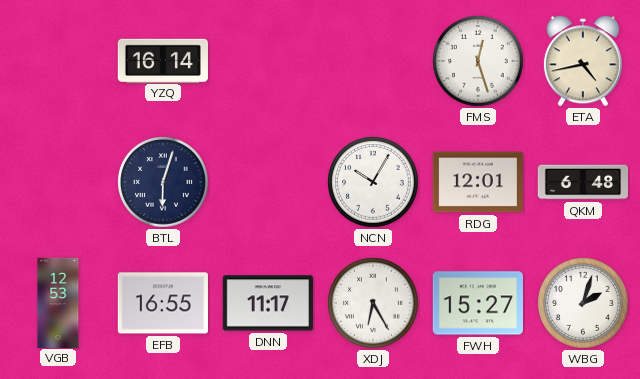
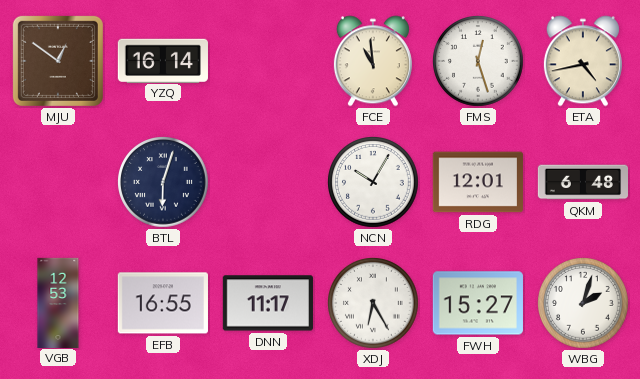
MJU: none -> 12:51
FCE: none -> 10:59
